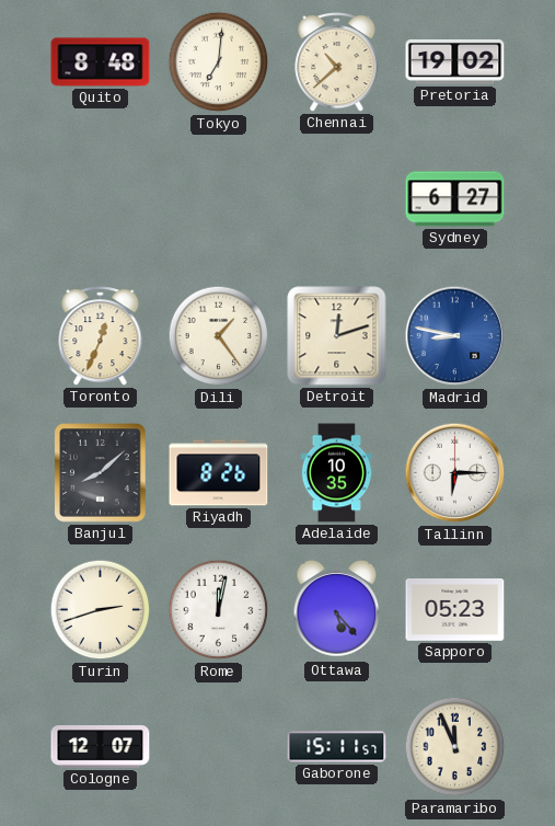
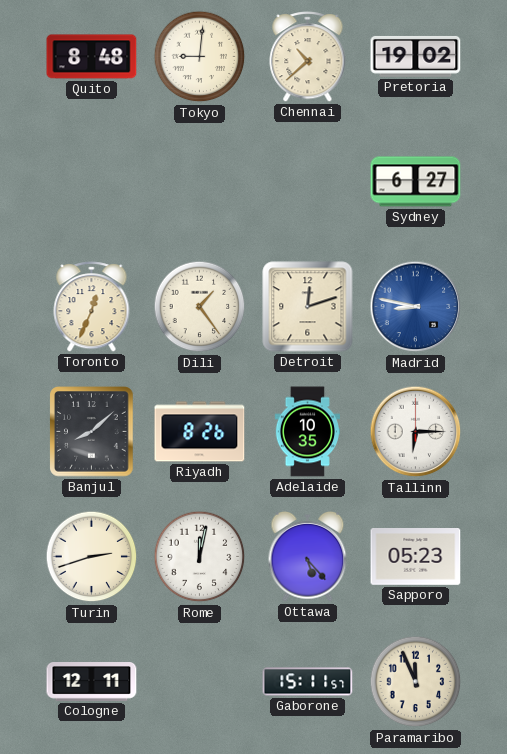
Tokyo: 7:01 -> 9:01
Cologne: 12:07 -> 12:11
